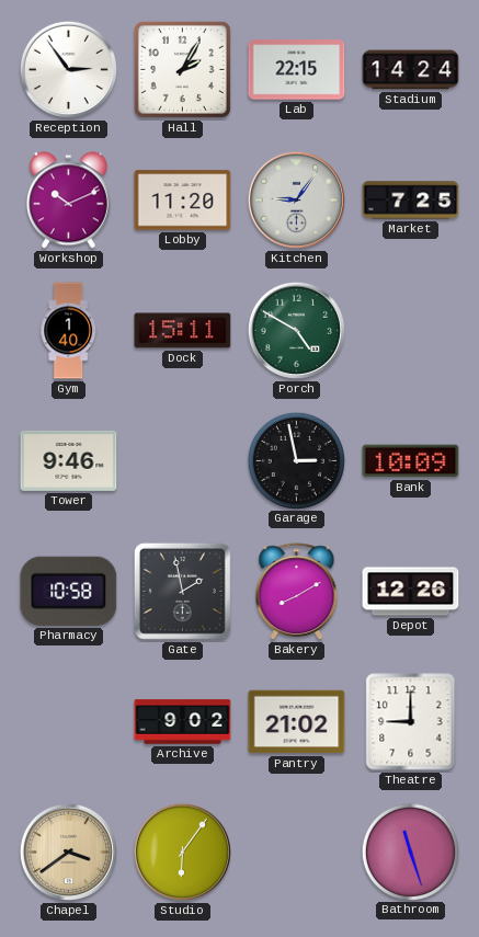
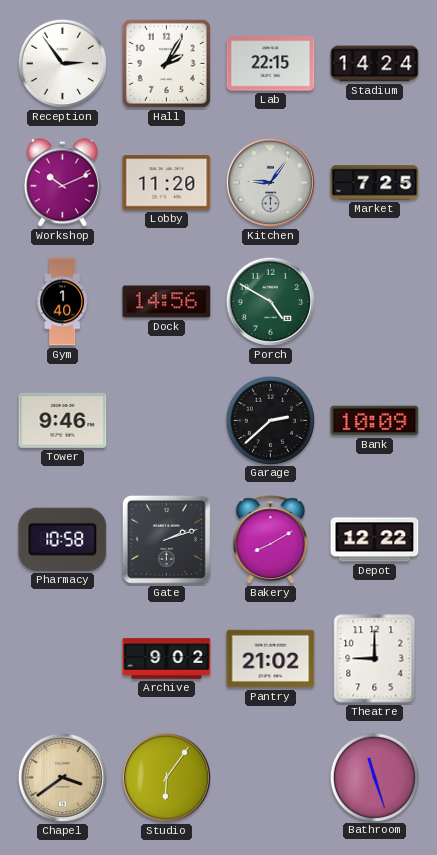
Dock: 15:11 -> 14:56
Garage: 2:58 -> 2:38
Gate: 1:58 -> 2:12
Depot: 12:26 -> 12:22
